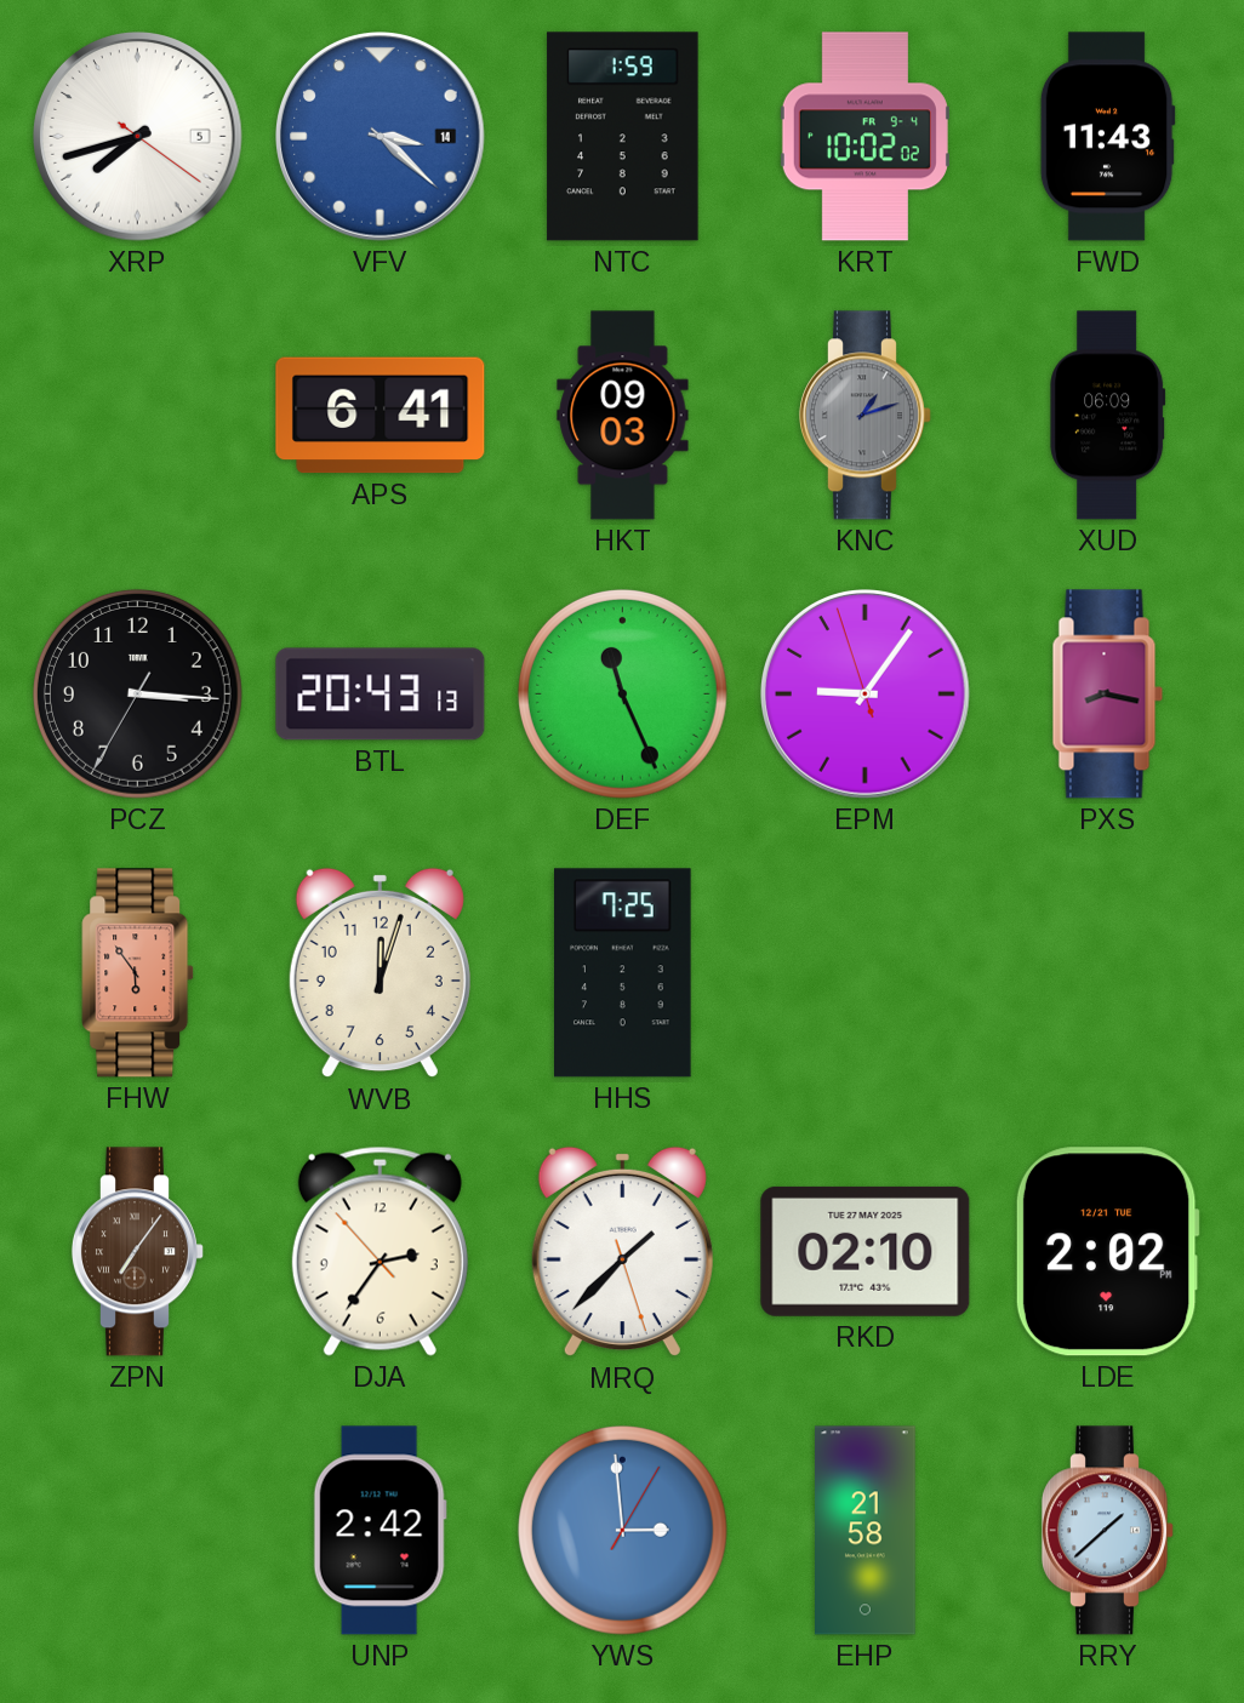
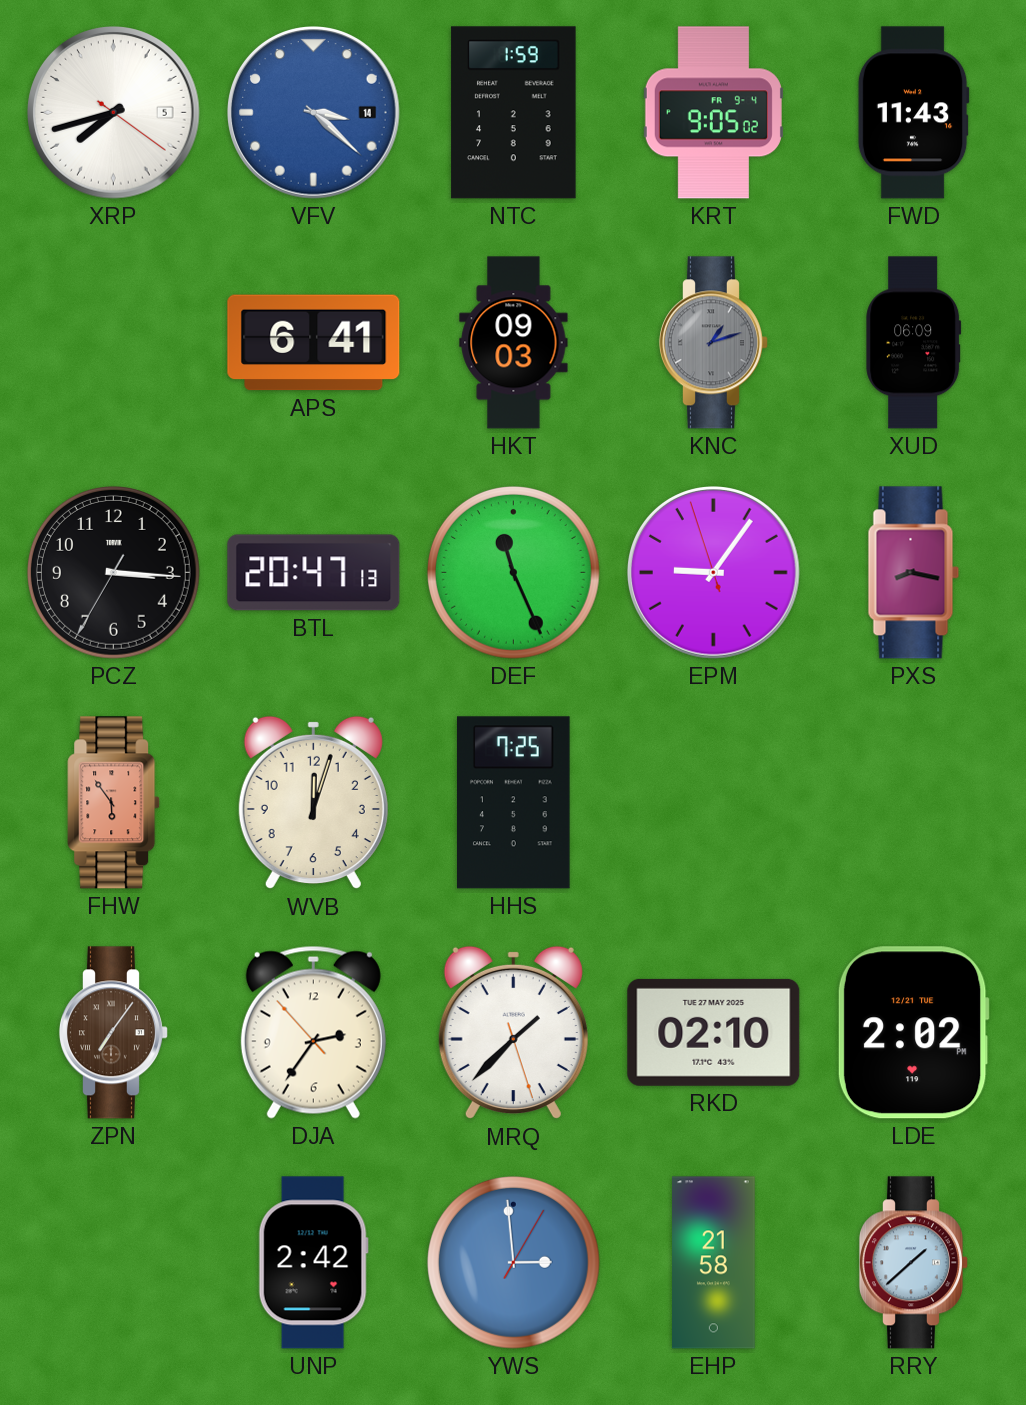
KRT: 10:02 -> 9:05
BTL: 20:43 -> 20:47
